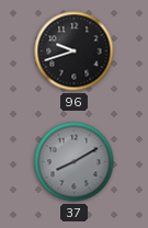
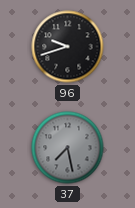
37: 8:10 -> 7:28
